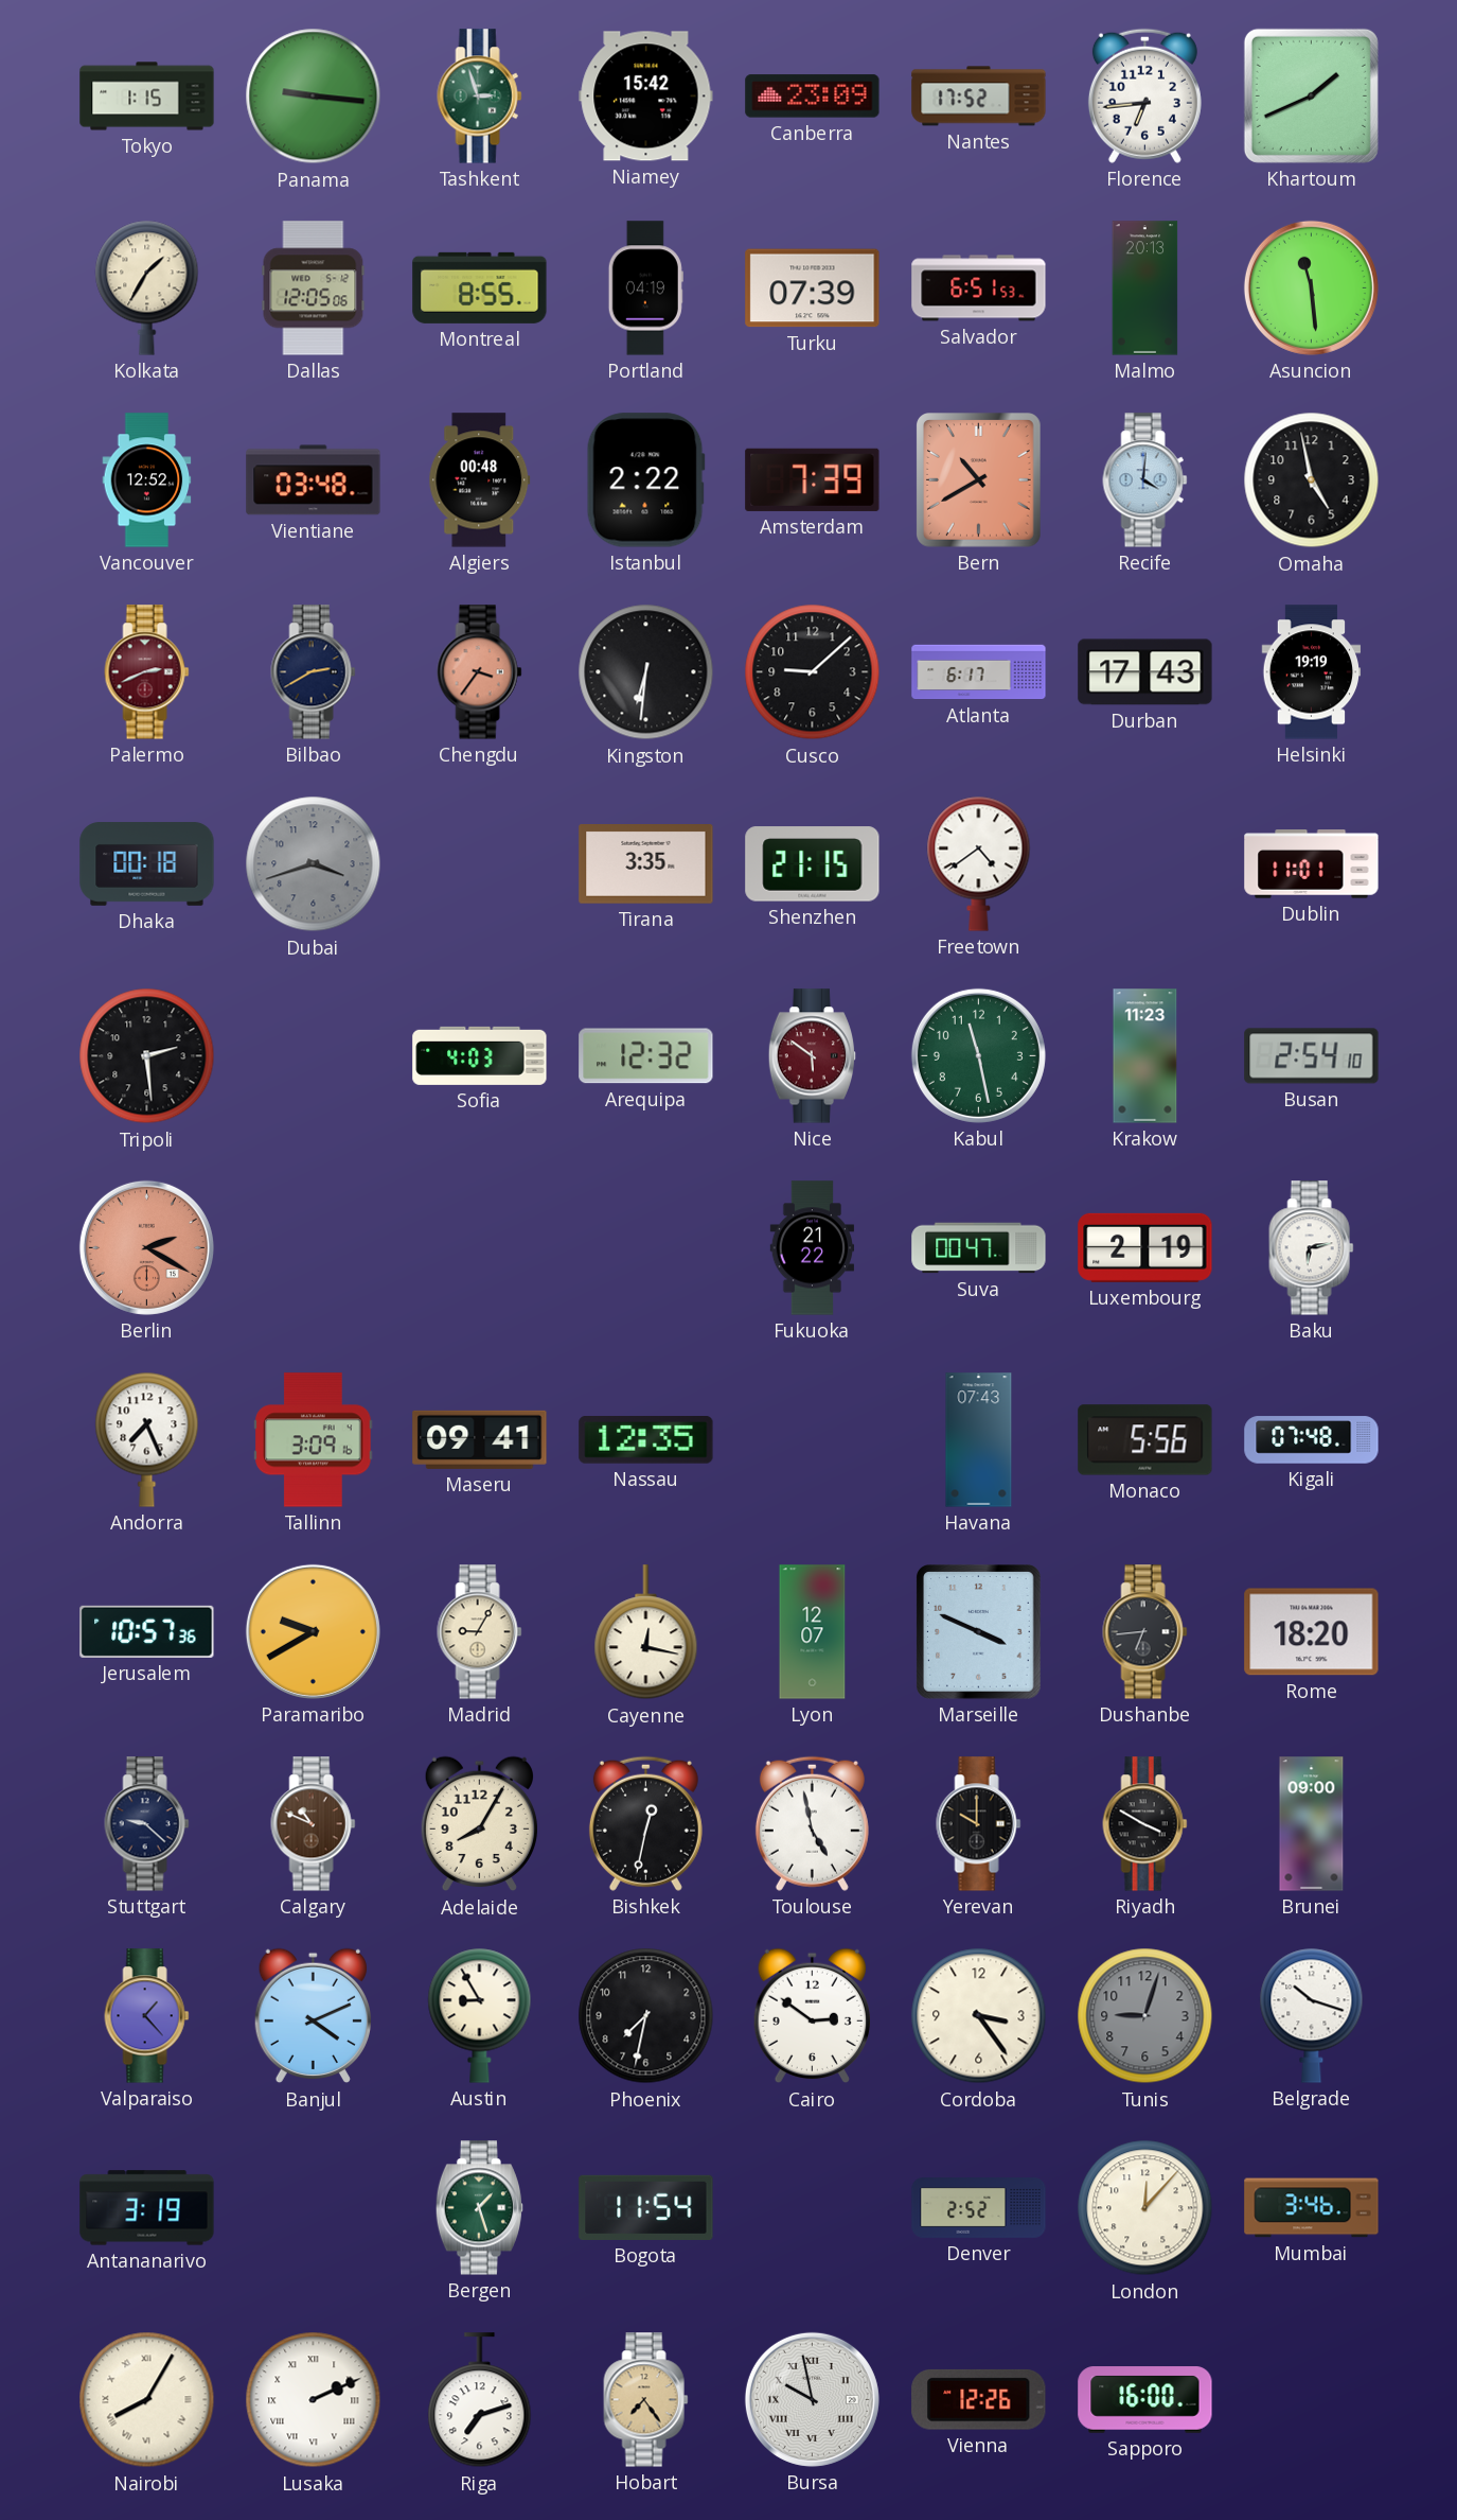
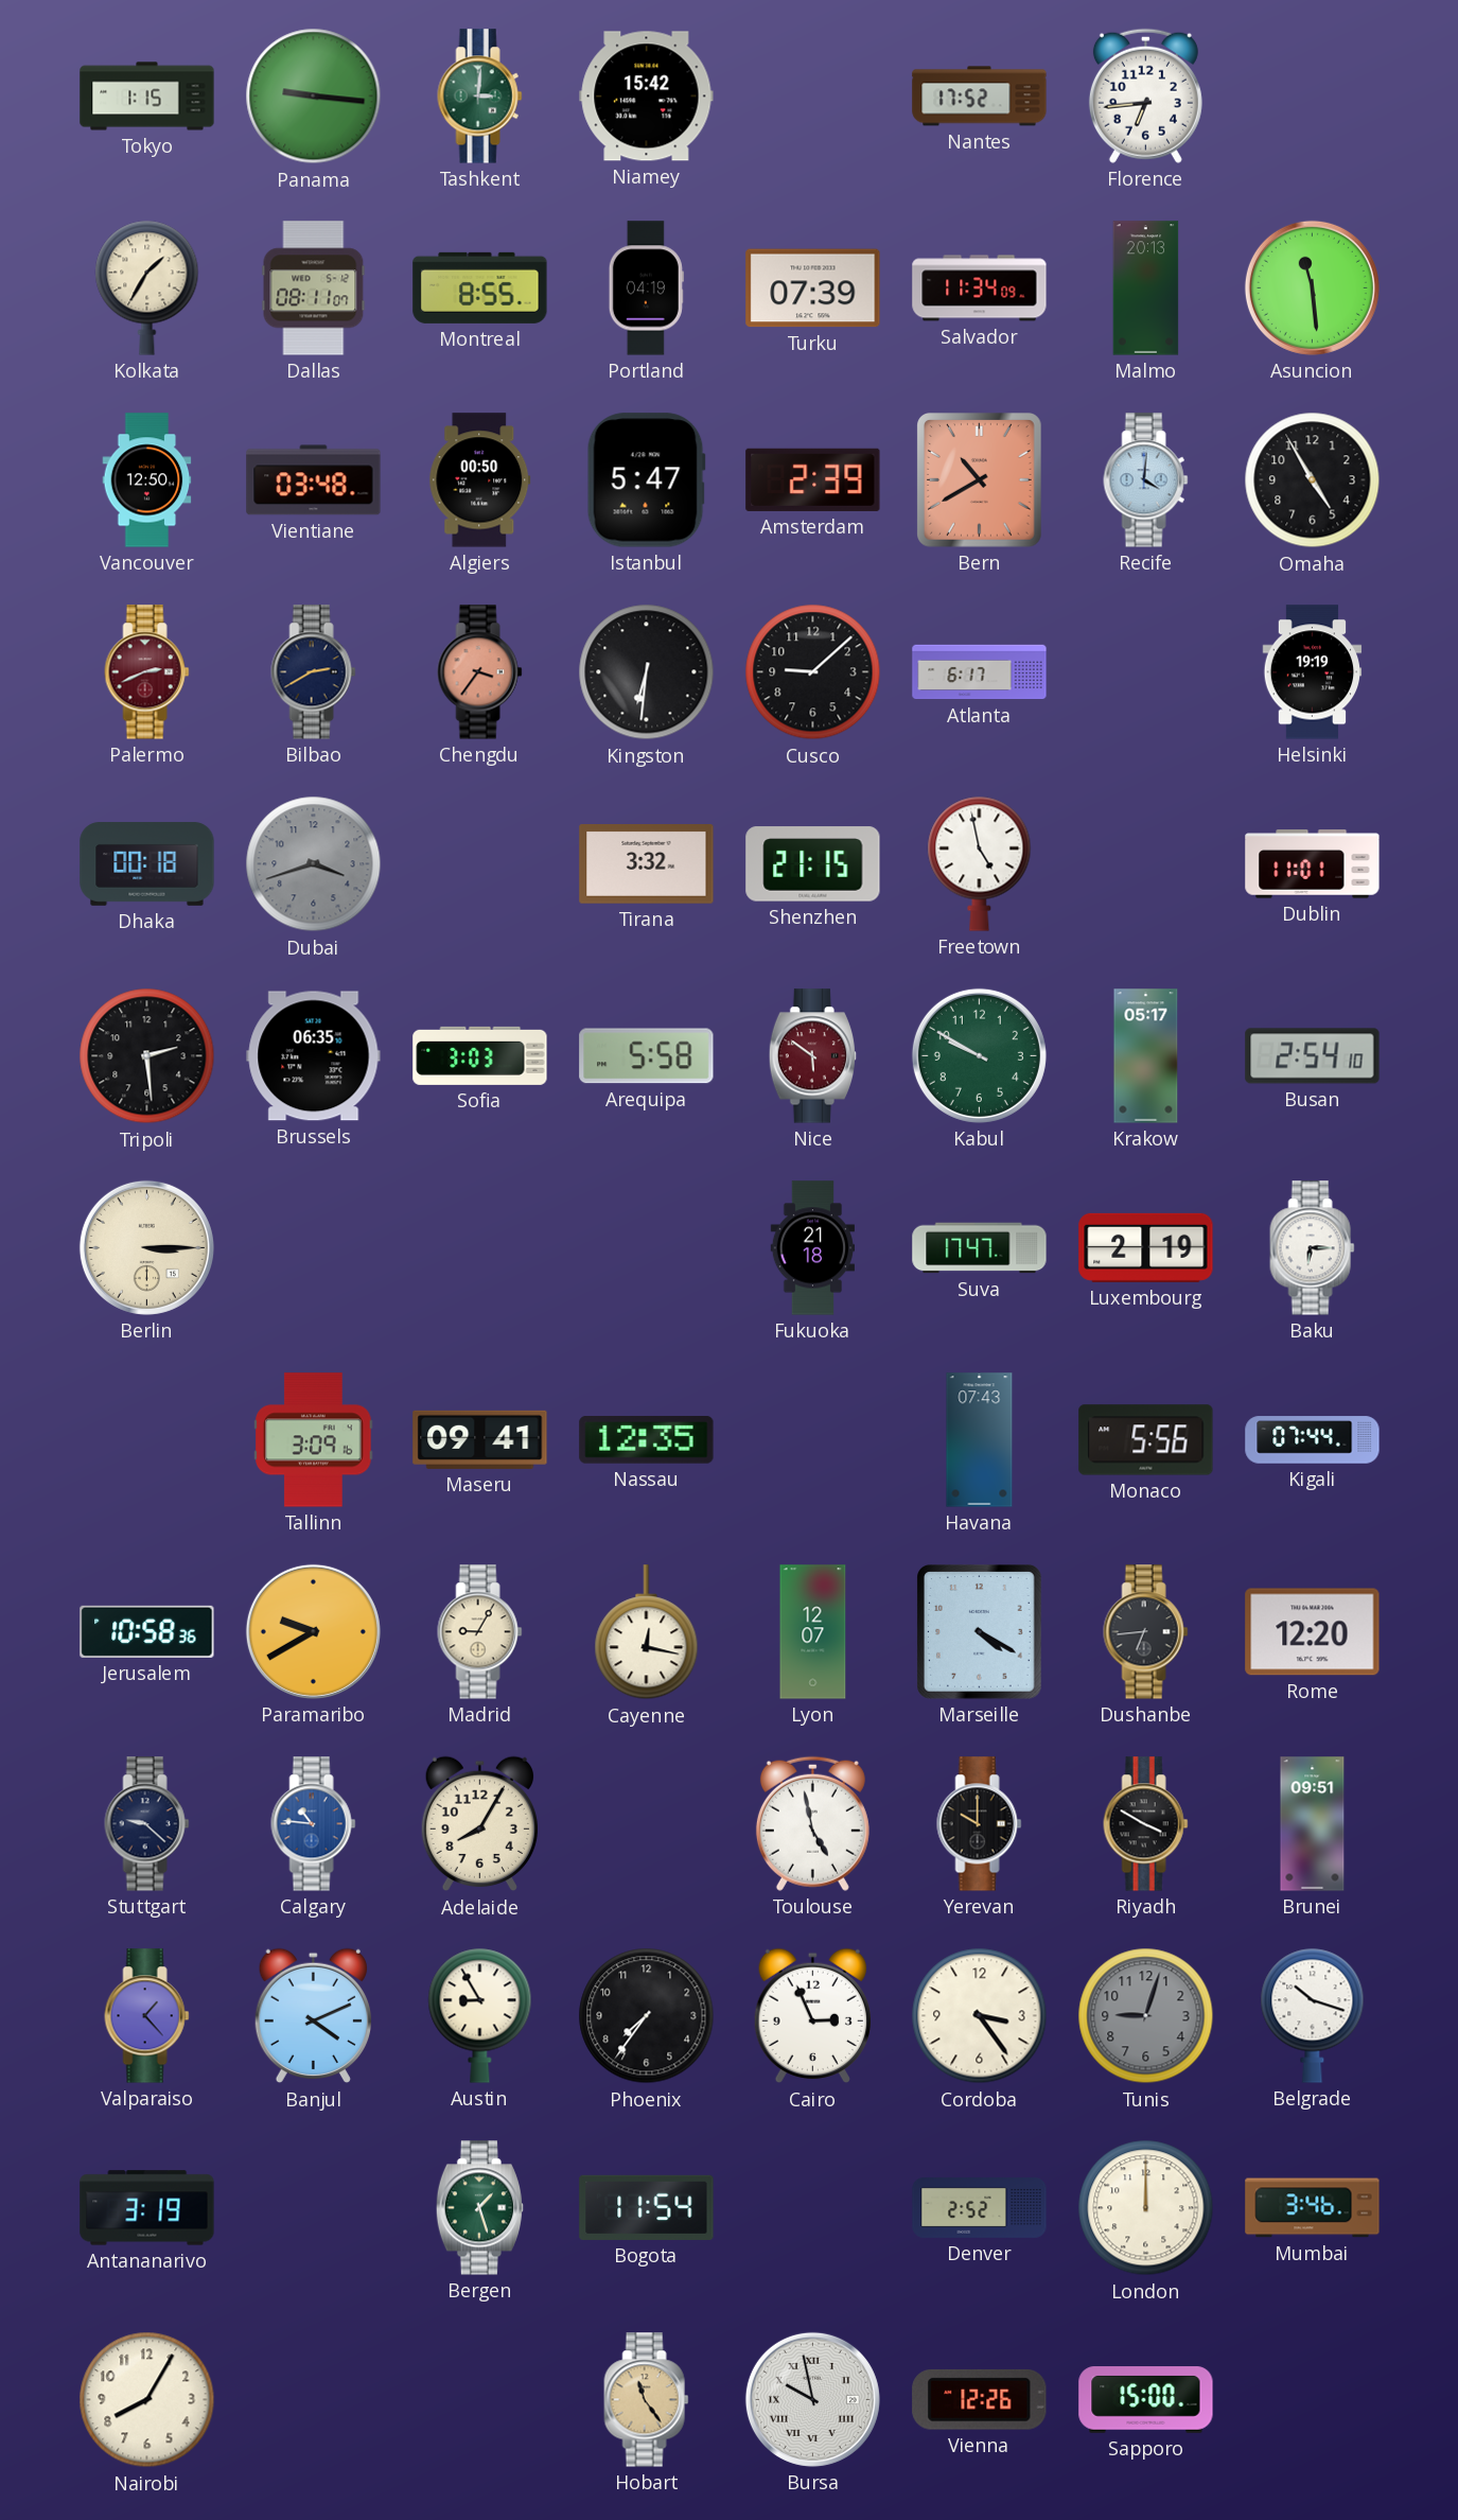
Tashkent: 2:57 -> 3:01
Canberra: 23:09 -> none
Khartoum: 1:41 -> none
Dallas: 12:05 -> 08:11
Salvador: 6:51 -> 11:34
Vancouver: 12:52 -> 12:50
Algiers: 00:48 -> 00:50
Istanbul: 2:22 -> 5:47
Amsterdam: 7:39 -> 2:39
Omaha: 4:58 -> 4:55
Durban: 17:43 -> none
Tirana: 3:35 -> 3:32
Freetown: 4:39 -> 4:58
Brussels: none -> 06:35
Sofia: 4:03 -> 3:03
Arequipa: 12:32 -> 5:58
Kabul: 11:28 -> 9:50
Krakow: 11:23 -> 05:17
Berlin: 2:20 -> 3:15
Berlin dial: salmon -> cream
Fukuoka: 21:22 -> 21:18
Suva: 00:47 -> 17:47
Baku: 6:13 -> 6:15
Andorra: 7:26 -> none
Kigali: 07:48 -> 07:44
Jerusalem: 10:57 -> 10:58
Marseille: 3:49 -> 4:20
Rome: 18:20 -> 12:20
Calgary: 10:49 -> 10:46
Calgary dial: brown -> blue
Bishkek: 12:32 -> none
Brunei: 09:00 -> 09:51
Phoenix: 7:32 -> 7:36
Cairo: 2:51 -> 2:56
London: 12:07 -> 12:00
Nairobi numerals: Roman -> Arabic
Lusaka: 2:11 -> none
Riga: 7:12 -> none
Hobart: 7:24 -> 11:24
Sapporo: 16:00 -> 15:00
